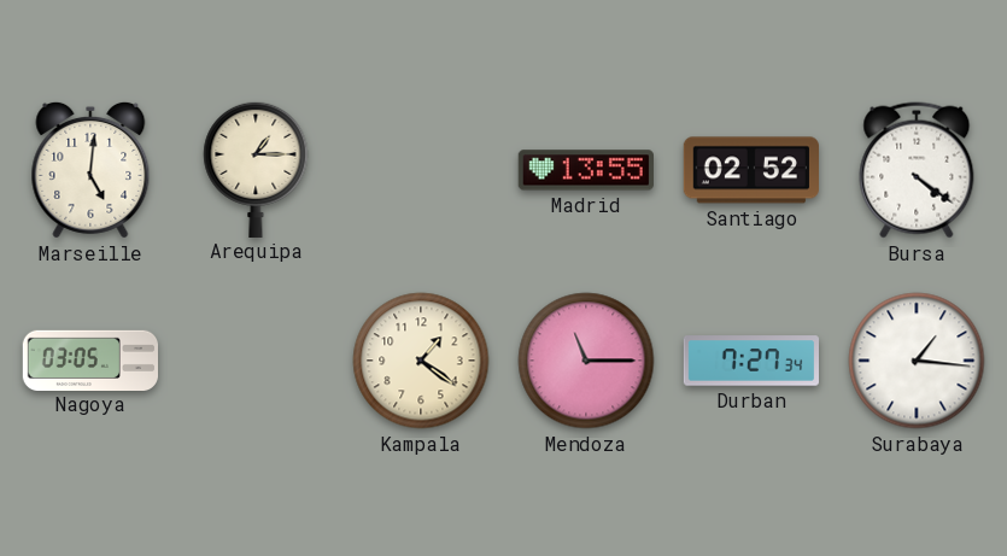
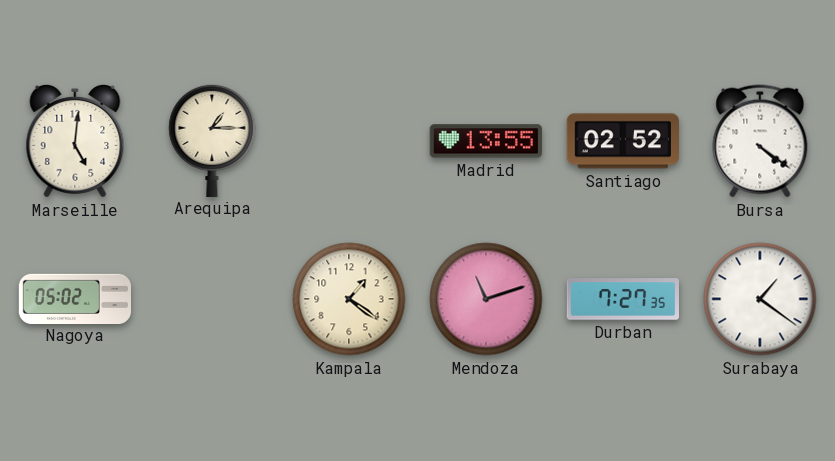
Nagoya: 03:05 -> 05:02
Mendoza: 11:15 -> 11:12
Durban: 7:27:34 -> 7:27:35
Surabaya: 1:16 -> 1:21
